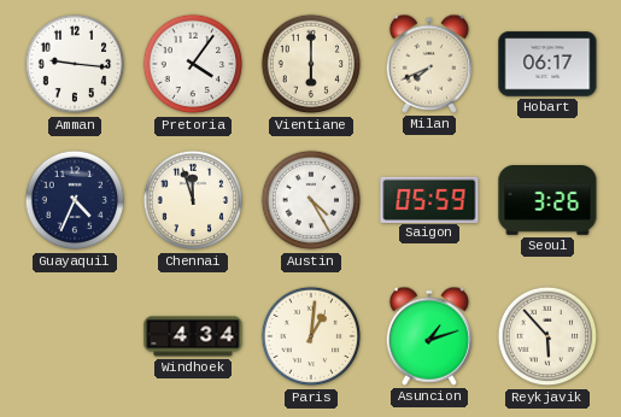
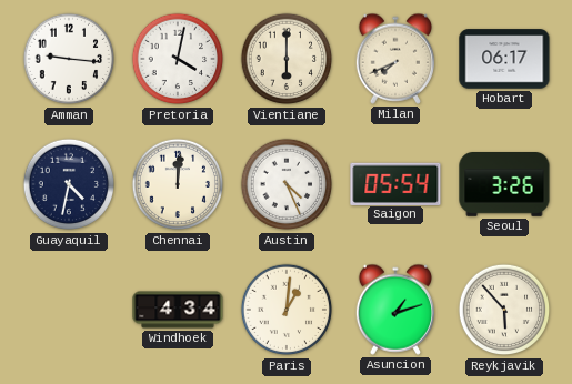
Pretoria: 4:06 -> 4:02
Guayaquil: 4:34 -> 4:32
Chennai: 11:57 -> 12:01
Austin: 4:25 -> 4:26
Saigon: 05:59 -> 05:54
